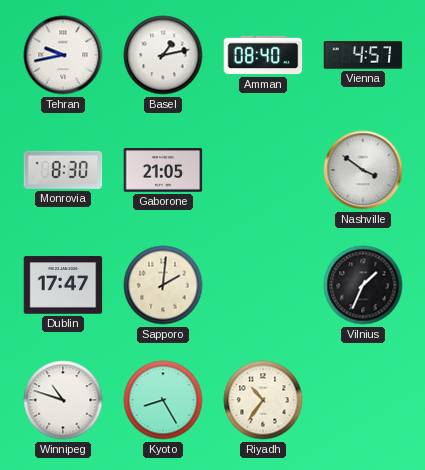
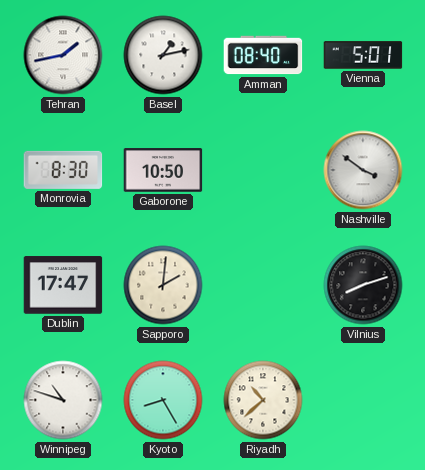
Tehran: 9:43 -> 1:43
Vienna: 4:57 -> 5:01
Gaborone: 21:05 -> 10:50
Vilnius: 1:34 -> 8:12
Riyadh: 10:36 -> 10:38
